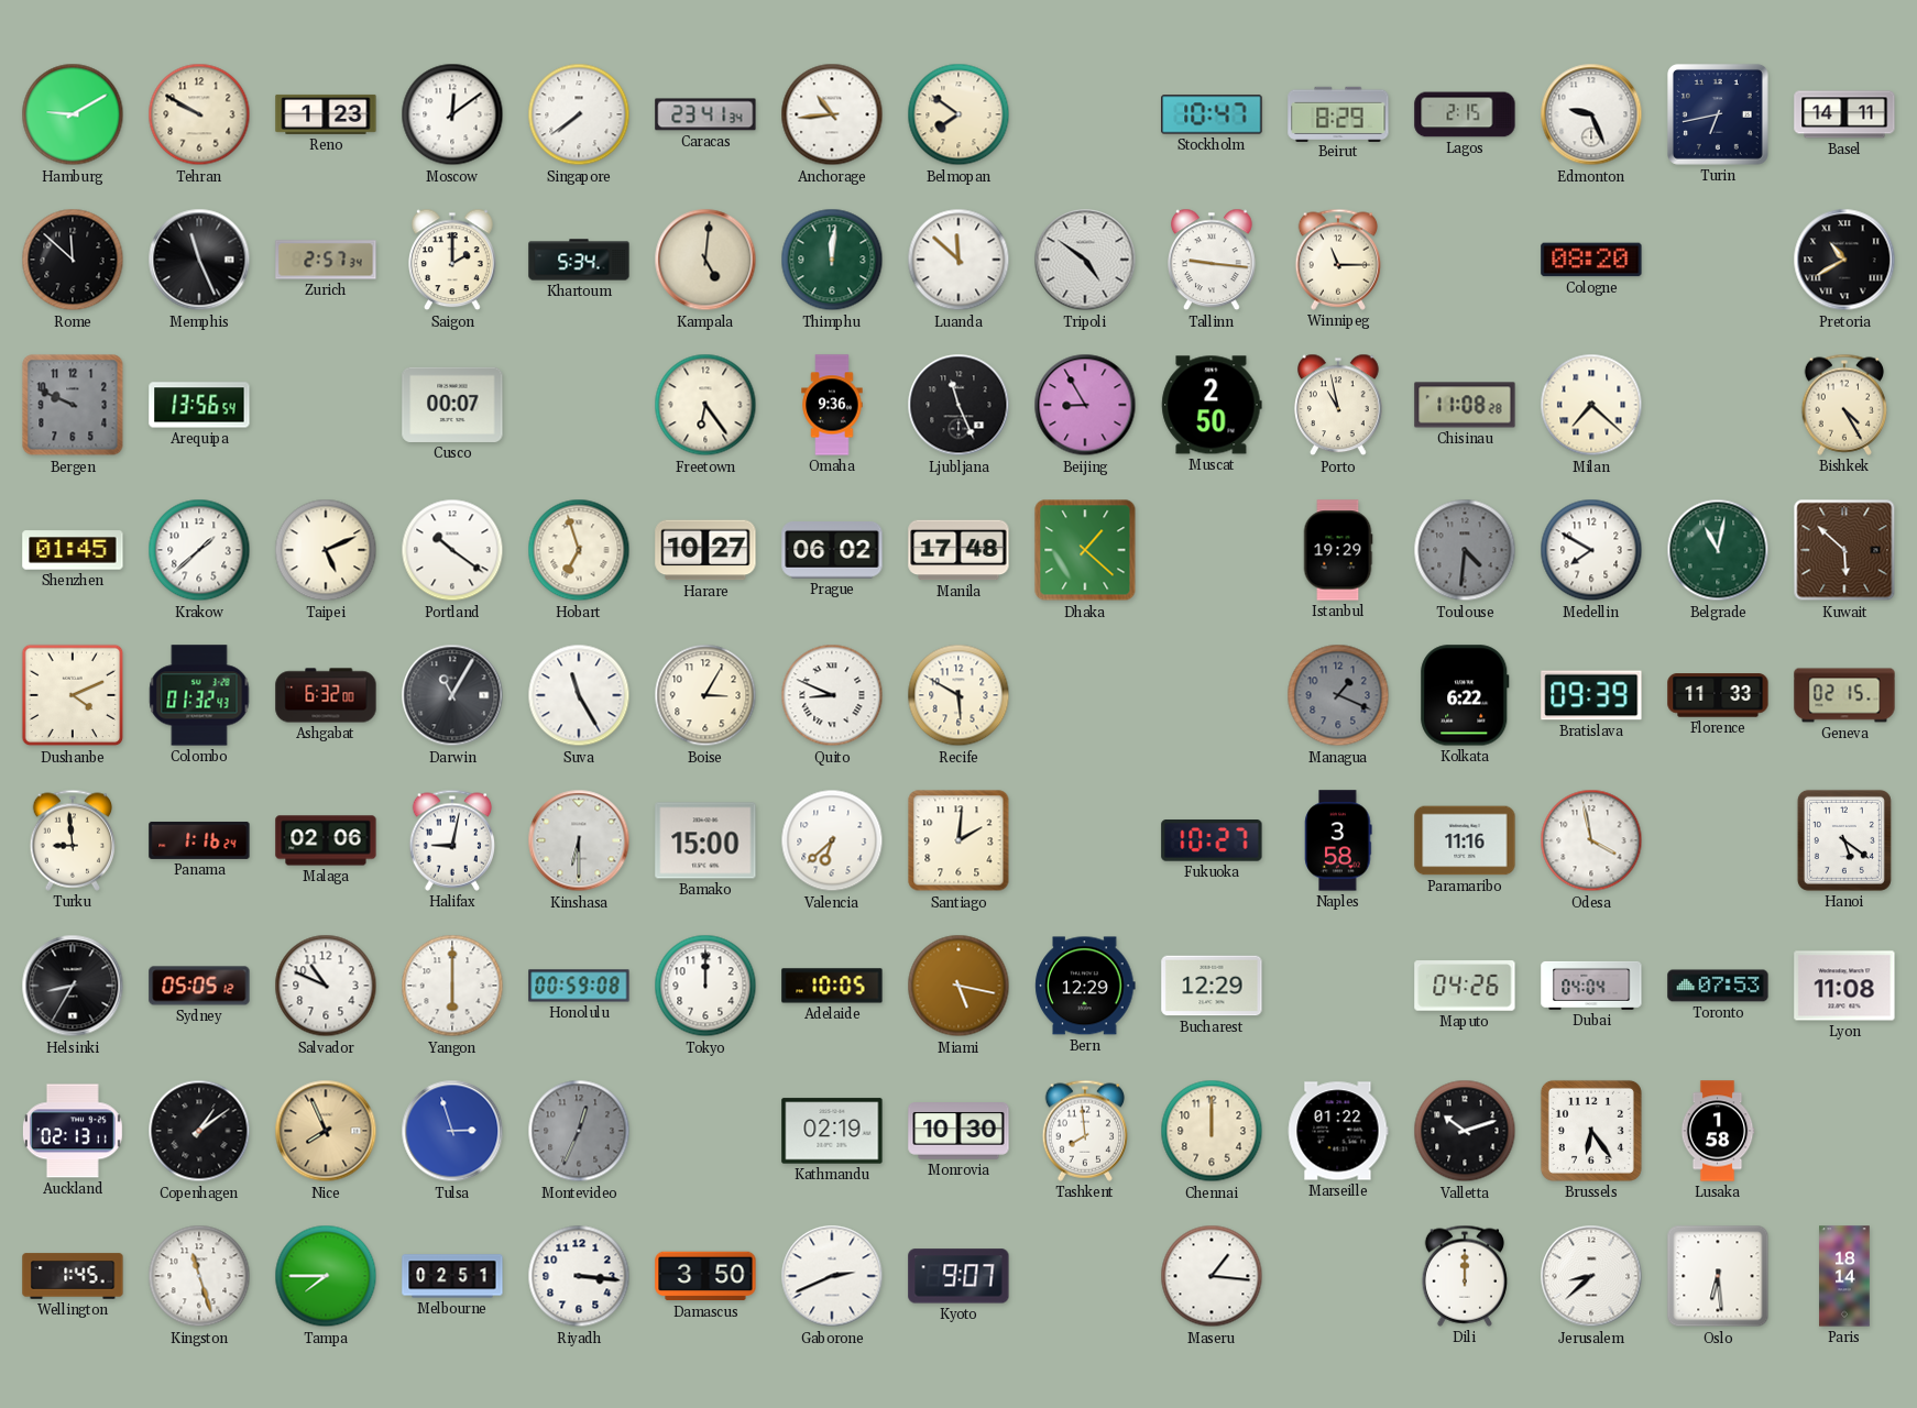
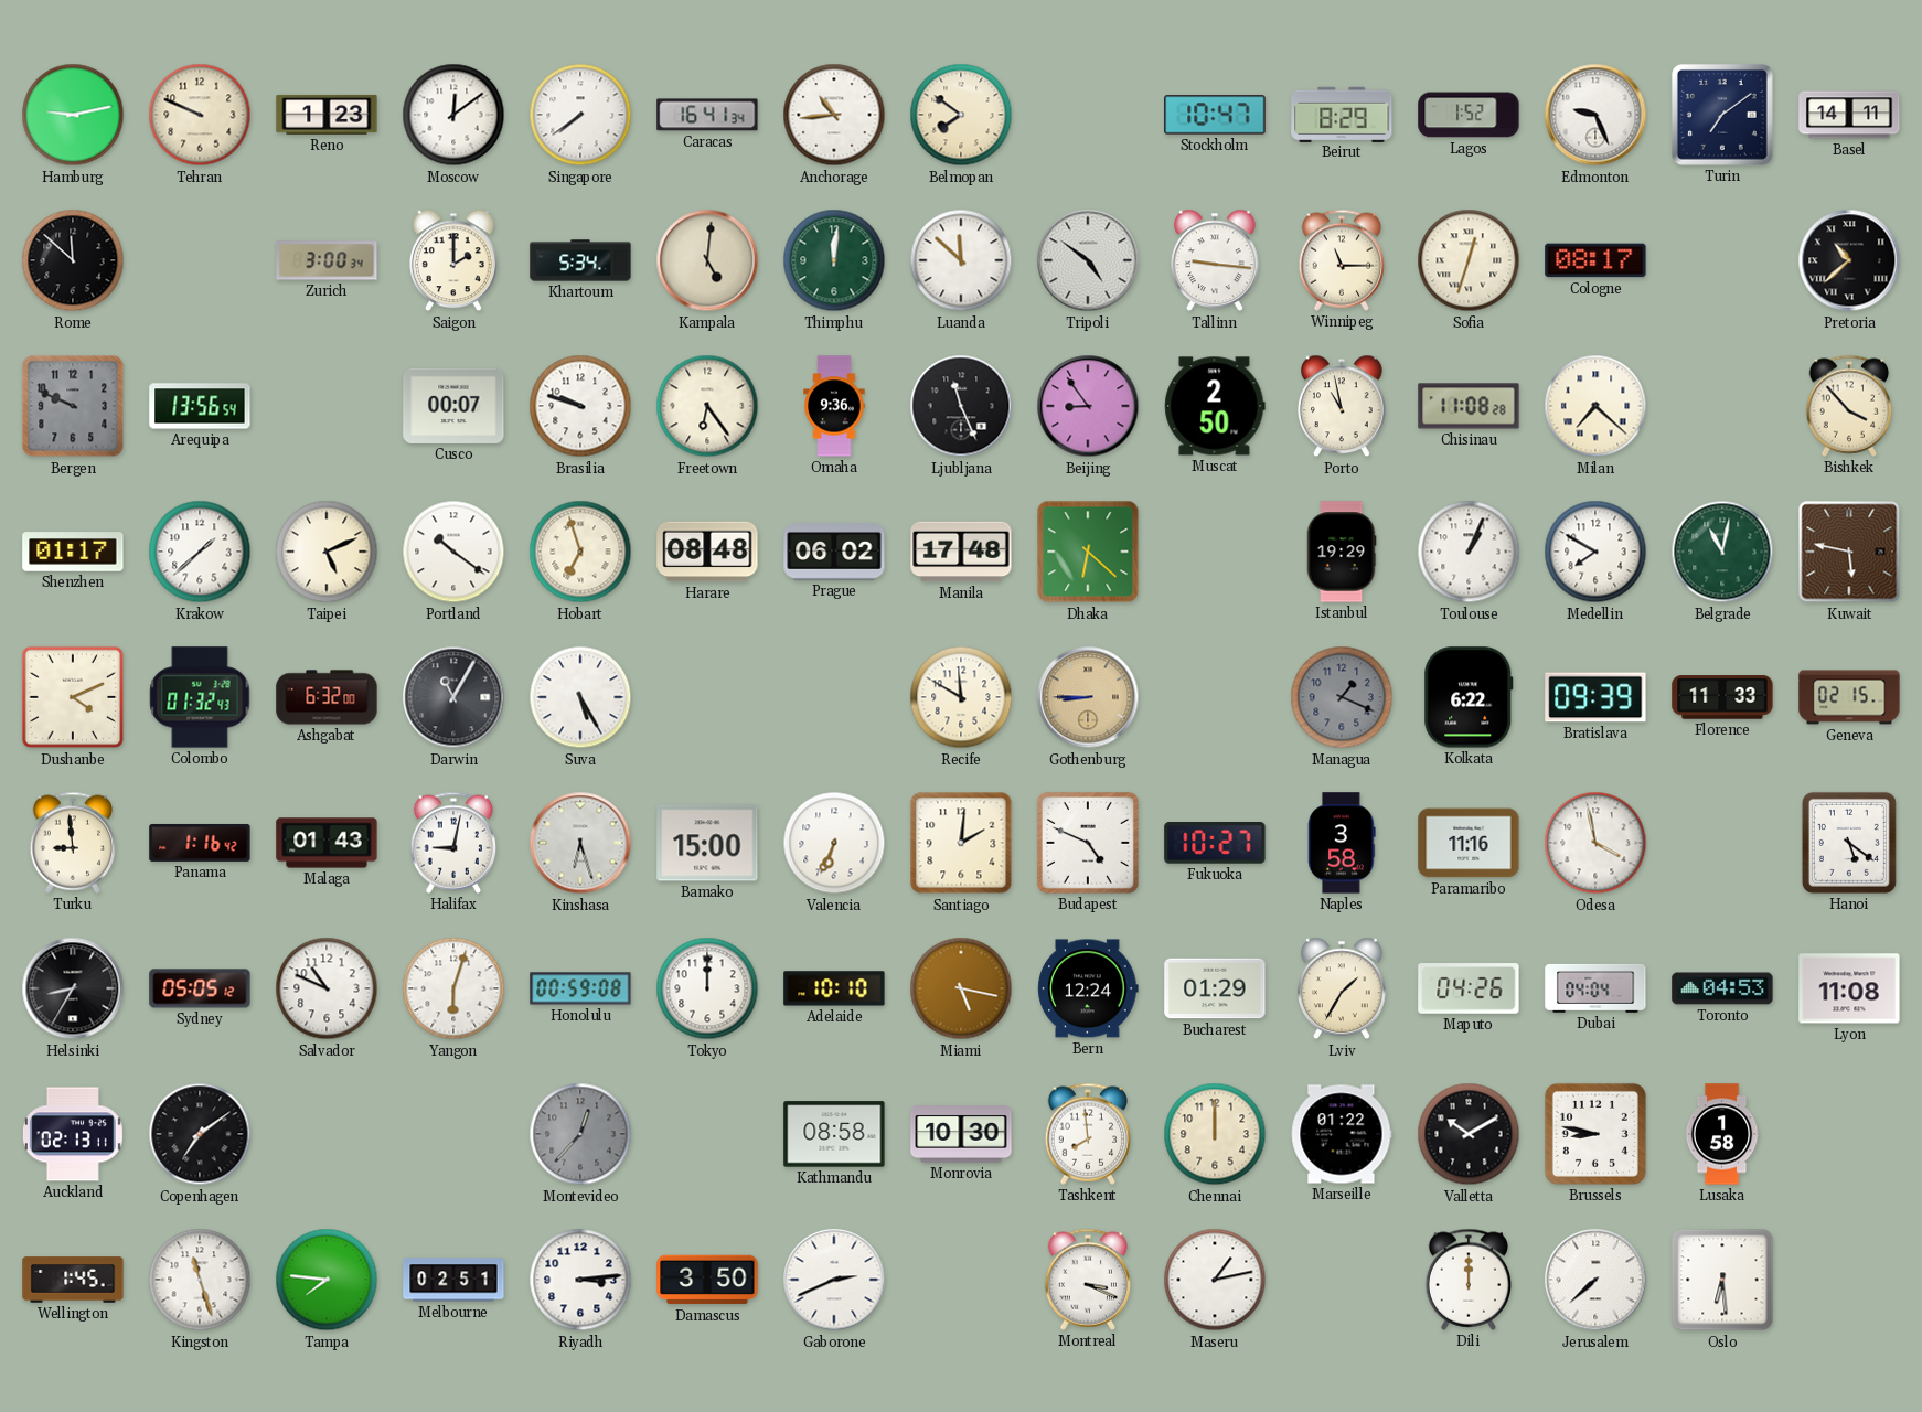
Hamburg: 9:10 -> 9:13
Tehran: 9:50 -> 9:49
Caracas: 23:41 -> 16:41
Lagos: 2:15 -> 1:52
Turin: 6:43 -> 7:09
Memphis: 11:26 -> none
Zurich: 2:57 -> 3:00
Sofia: none -> 12:33
Cologne: 08:20 -> 08:17
Pretoria: 10:40 -> 10:38
Brasilia: none -> 9:48
Beijing: 8:55 -> 8:54
Bishkek: 4:25 -> 3:53
Shenzhen: 01:45 -> 01:17
Harare: 10:27 -> 08:48
Dhaka: 1:22 -> 6:22
Toulouse: 4:31 -> 1:04
Toulouse dial: grey -> white
Kuwait: 5:52 -> 5:47
Suva: 11:25 -> 5:25
Boise: 3:05 -> none
Quito: 8:49 -> none
Recife: 5:50 -> 11:50
Gothenburg: none -> 8:45
Panama: 1:16:24 -> 1:16:42
Malaga: 02:06 -> 01:43
Kinshasa: 6:30 -> 6:27
Valencia: 6:38 -> 6:34
Budapest: none -> 4:49
Yangon: 6:00 -> 6:03
Adelaide: 10:05 -> 10:10
Bern: 12:29 -> 12:24
Bucharest: 12:29 -> 01:29
Lviv: none -> 1:35
Toronto: 07:53 -> 04:53
Copenhagen: 1:09 -> 7:09
Nice: 7:56 -> none
Tulsa: 2:57 -> none
Montevideo: 12:34 -> 12:37
Kathmandu: 02:19 -> 08:58
Valletta: 10:12 -> 10:10
Brussels: 6:24 -> 8:47
Tampa: 7:45 -> 7:46
Riyadh: 3:16 -> 3:14
Kyoto: 9:07 -> none
Montreal: none -> 3:19
Maseru: 1:16 -> 1:13
Jerusalem: 8:38 -> 7:38
Paris: 18:14 -> none
